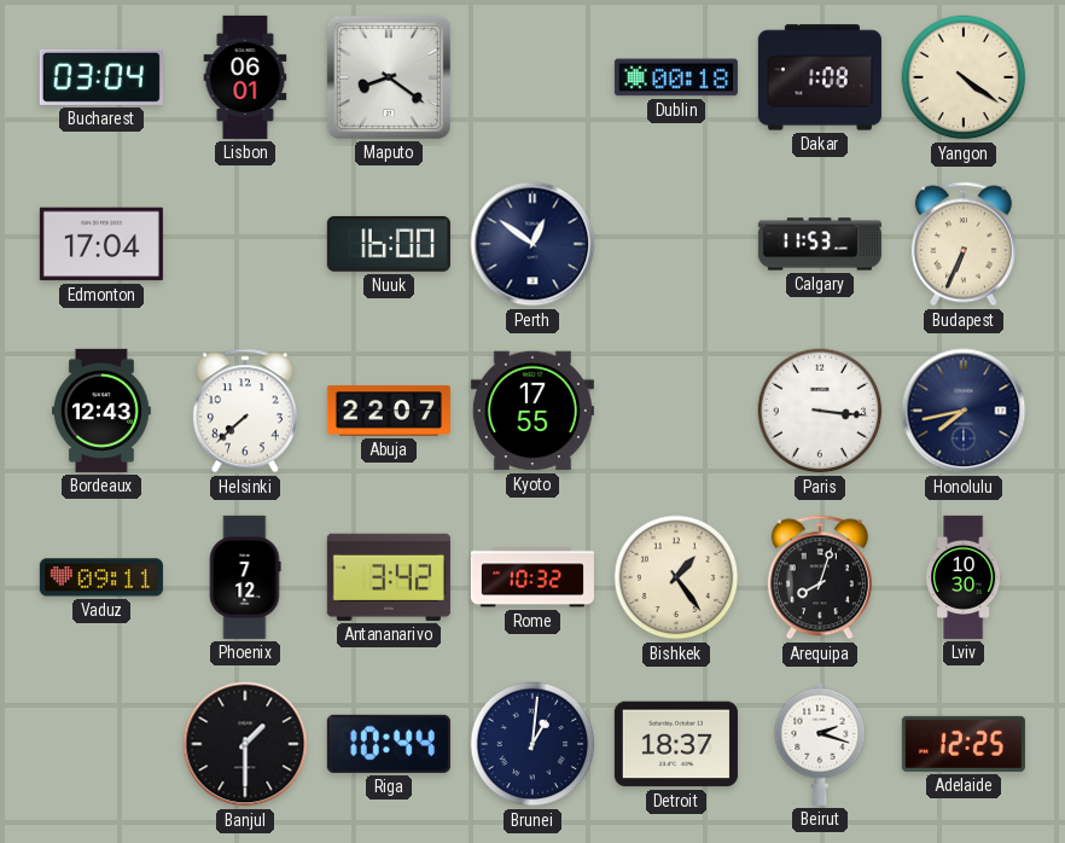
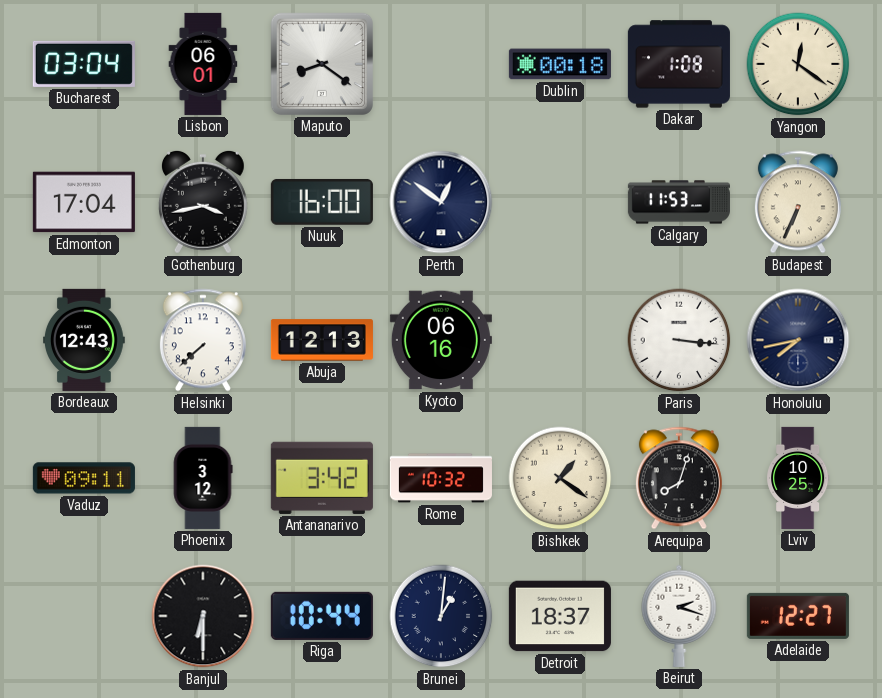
Yangon: 4:21 -> 12:21
Gothenburg: none -> 3:43
Abuja: 22:07 -> 12:13
Kyoto: 17:55 -> 06:16
Phoenix: 7:12 -> 3:12
Bishkek: 1:24 -> 1:21
Lviv: 10:30 -> 10:25
Banjul: 1:30 -> 6:30
Adelaide: 12:25 -> 12:27
